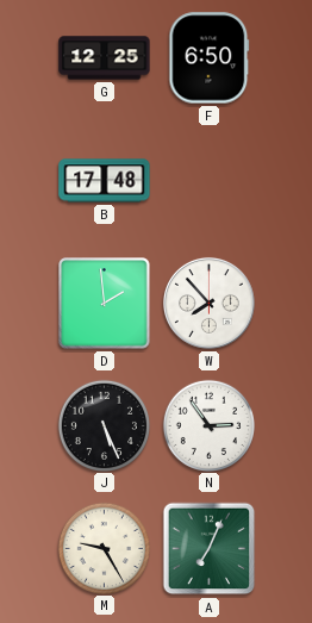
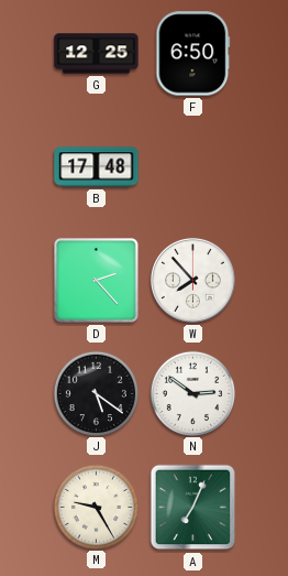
D: 1:59 -> 2:23
J: 5:26 -> 5:21
N: 2:54 -> 2:51
